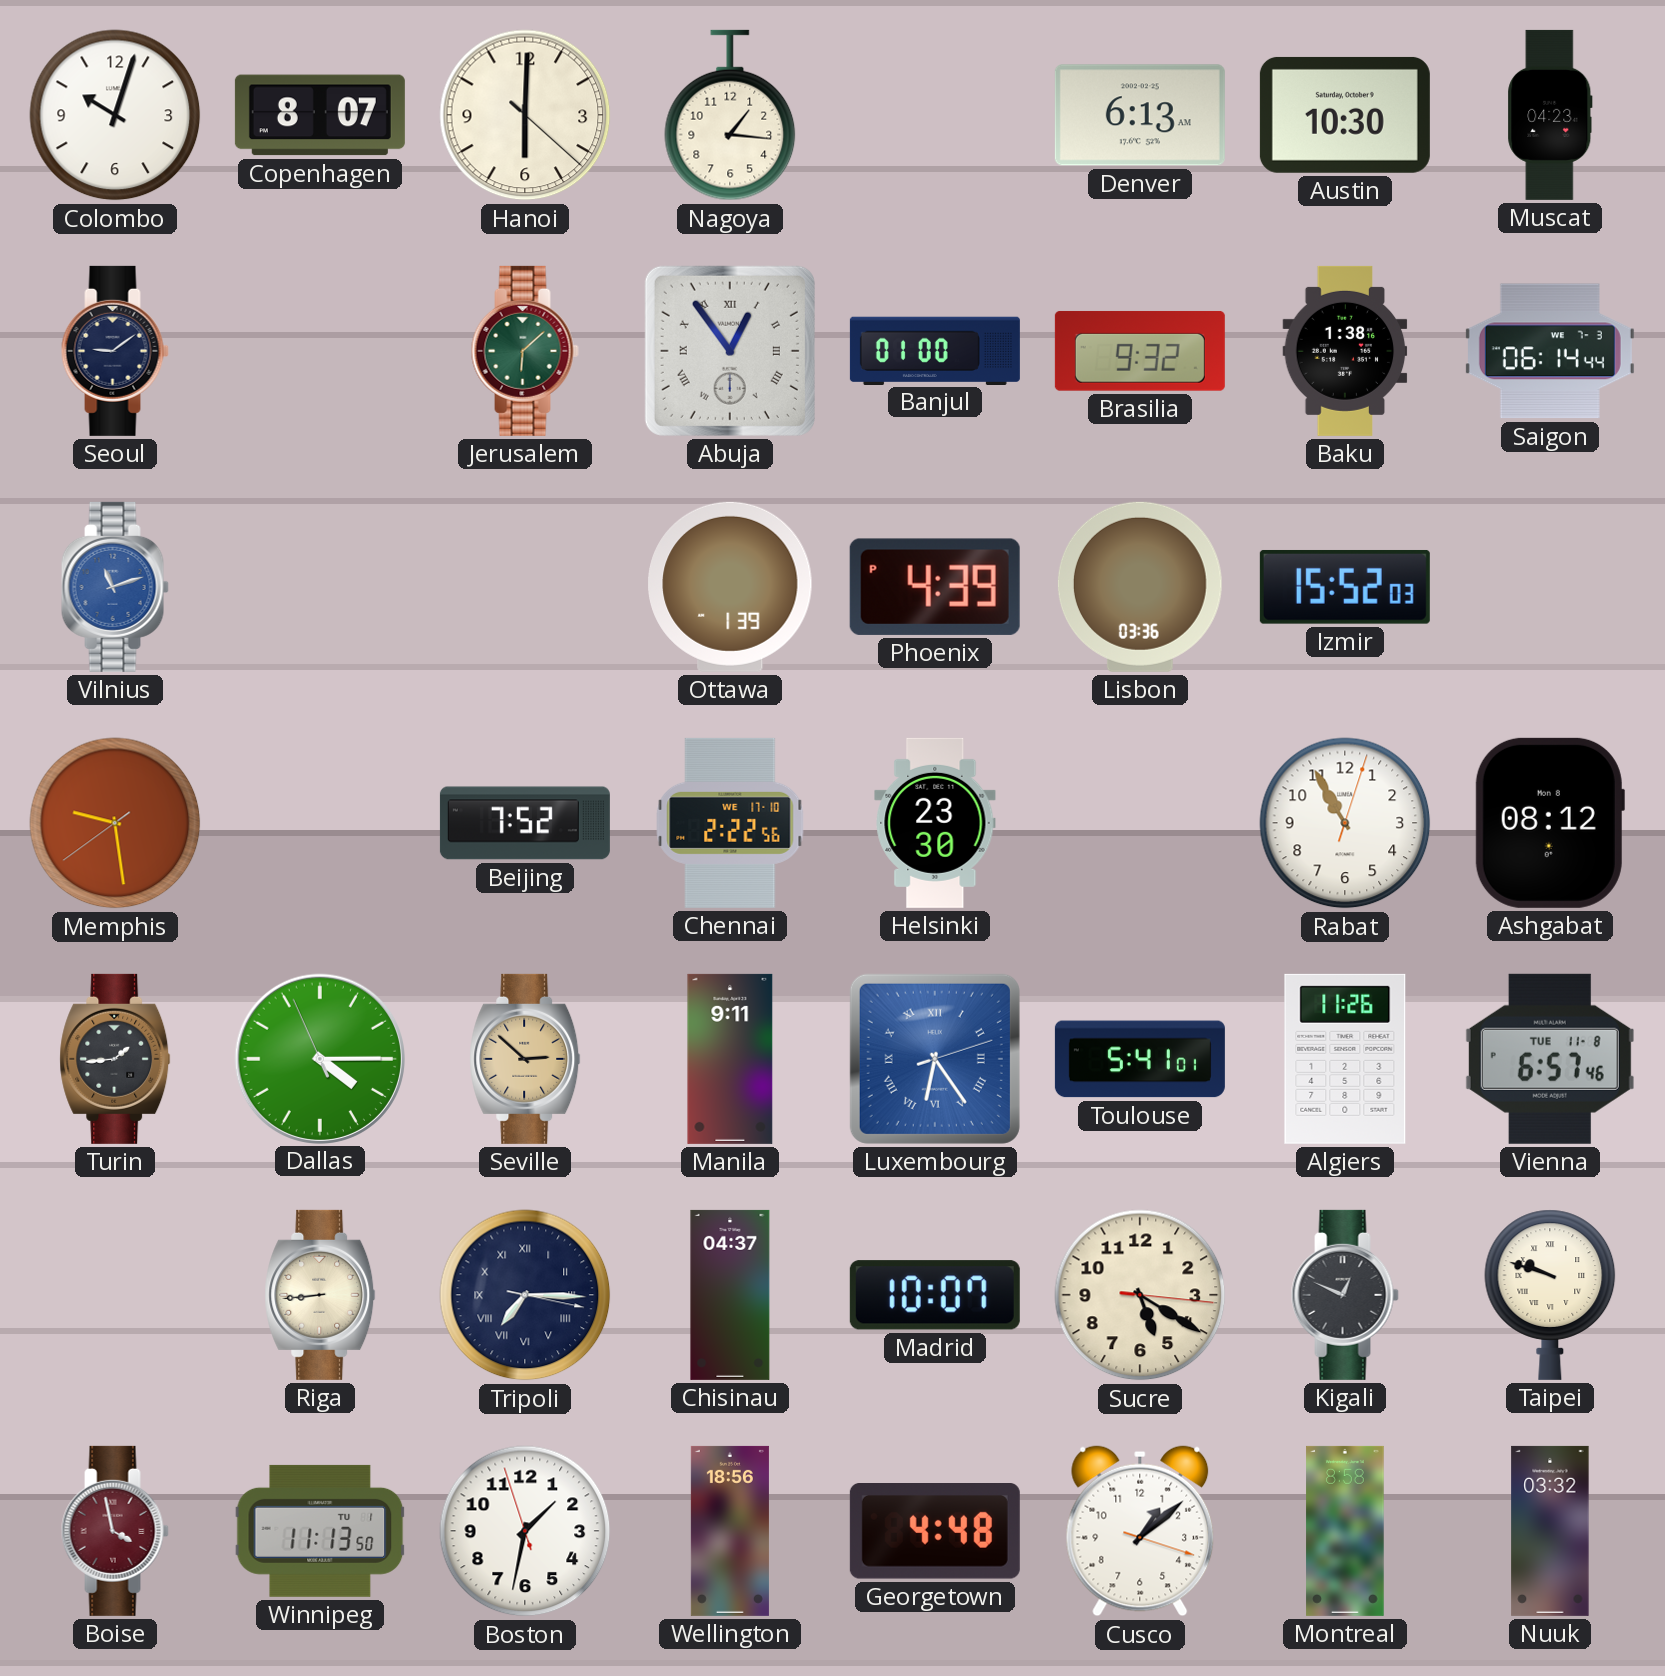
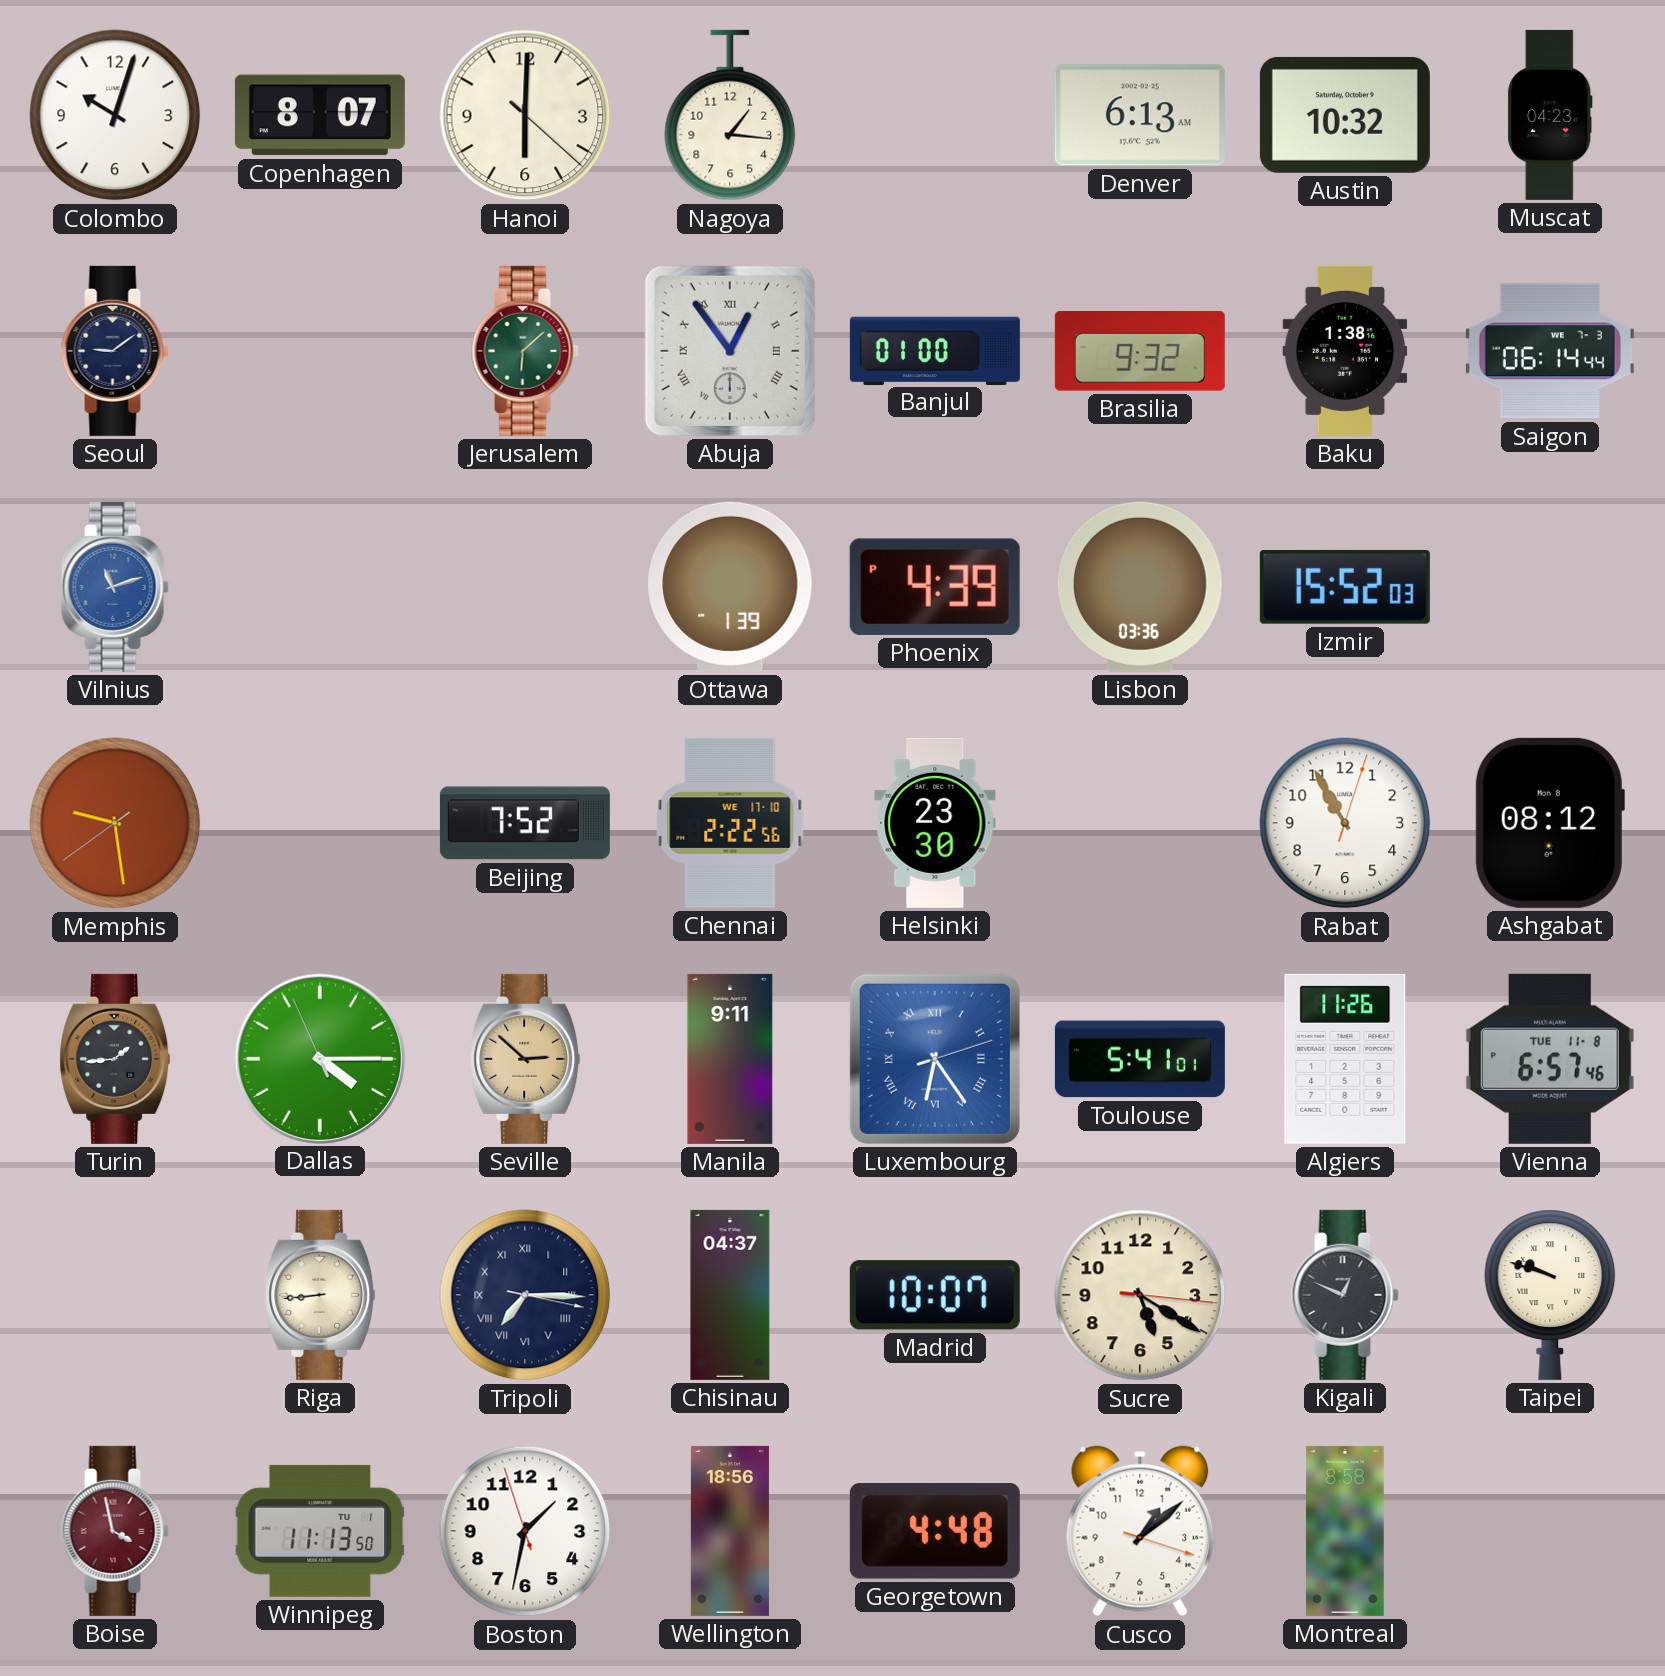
Austin: 10:30 -> 10:32
Nuuk: 03:32 -> none
